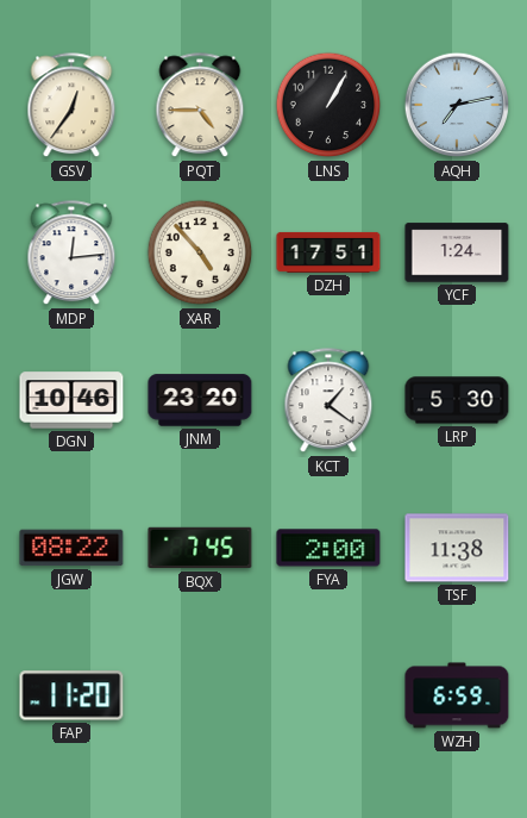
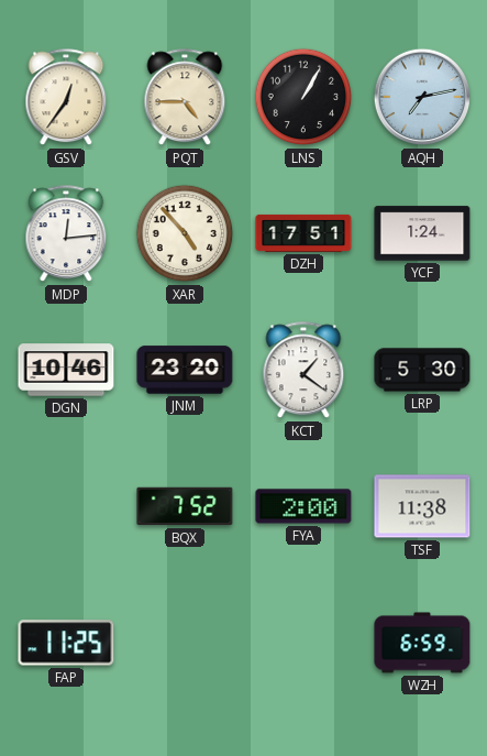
JGW: 08:22 -> none
BQX: 7:45 -> 7:52
FAP: 11:20 -> 11:25
